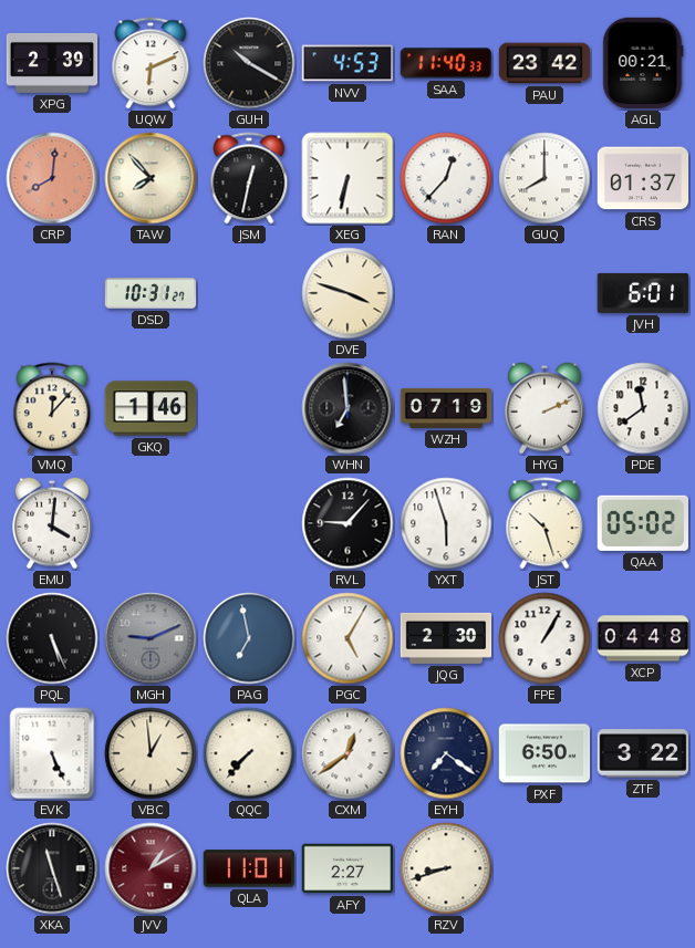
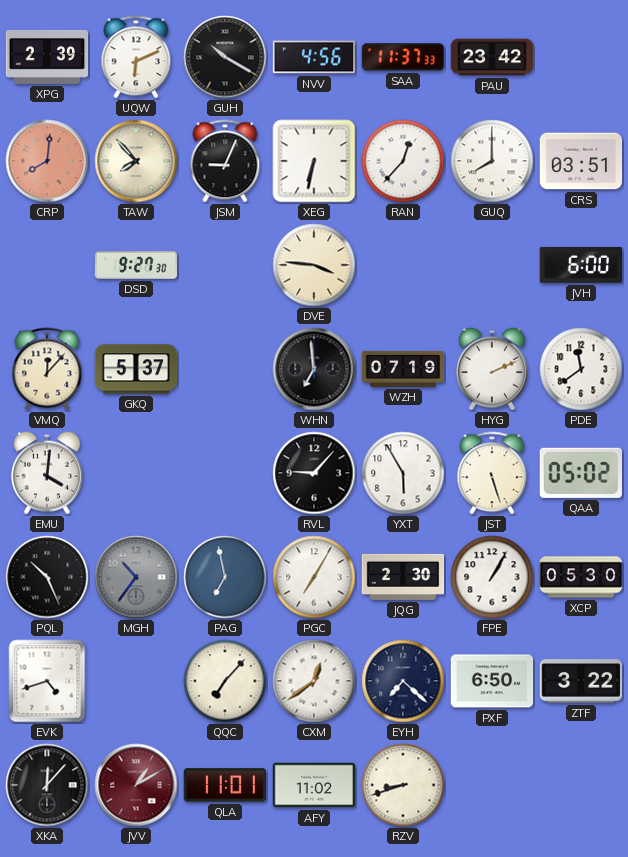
NVV: 4:53 -> 4:56
SAA: 11:40 -> 11:37
AGL: 00:21 -> none
JSM: 12:32 -> 9:04
CRS: 01:37 -> 03:51
DSD: 10:31 -> 9:27
DVE: 3:48 -> 3:46
JVH: 6:01 -> 6:00
GKQ: 1:46 -> 5:37
YXT: 5:57 -> 5:55
JST: 10:27 -> 5:27
PQL: 5:26 -> 10:26
MGH: 9:11 -> 10:36
PGC: 5:05 -> 7:05
XCP: 04:48 -> 05:30
EVK: 5:26 -> 4:42
VBC: 12:59 -> none
QQC: 7:37 -> 7:07
EYH: 7:21 -> 7:22
XKA: 11:27 -> 12:07
AFY: 2:27 -> 11:02
